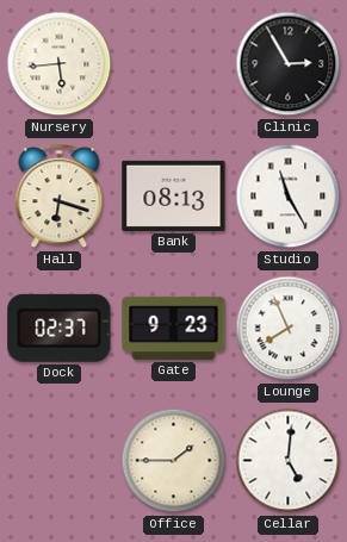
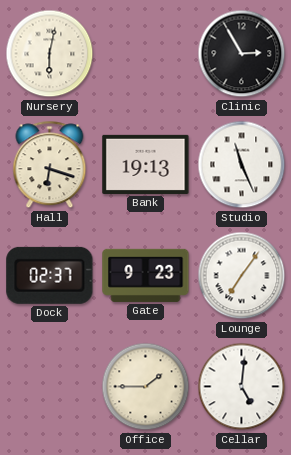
Nursery: 5:44 -> 6:02
Bank: 08:13 -> 19:13
Studio: 11:25 -> 11:26
Lounge: 7:56 -> 7:06
